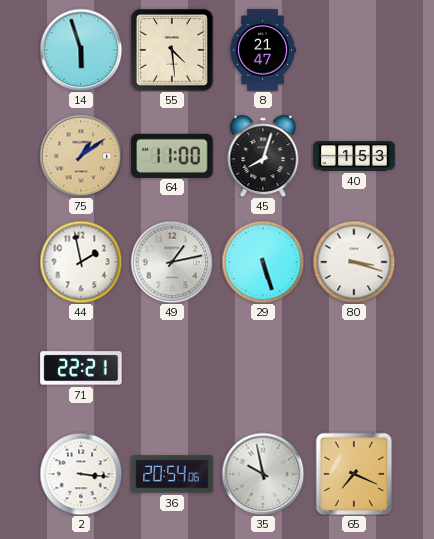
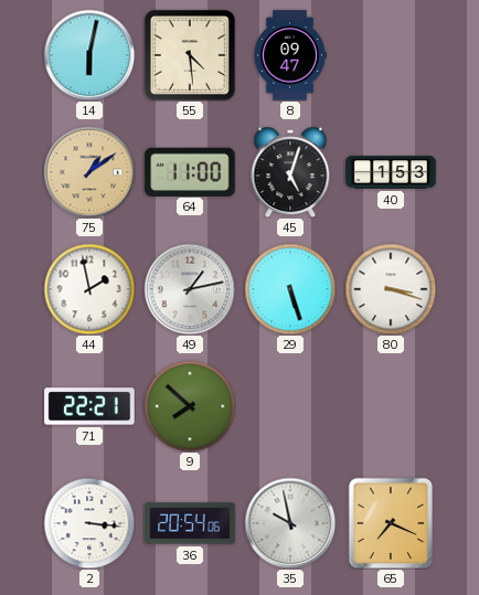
14: 5:57 -> 6:02
8: 21:47 -> 09:47
45: 8:03 -> 5:03
9: none -> 7:52
